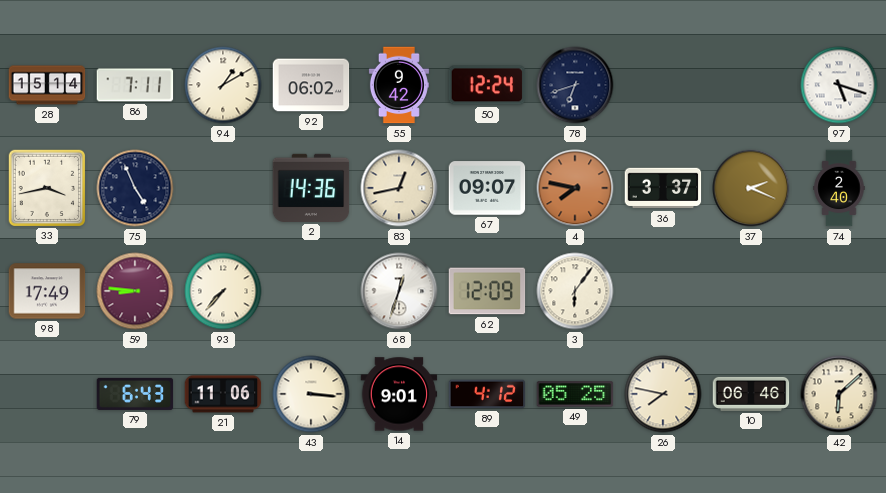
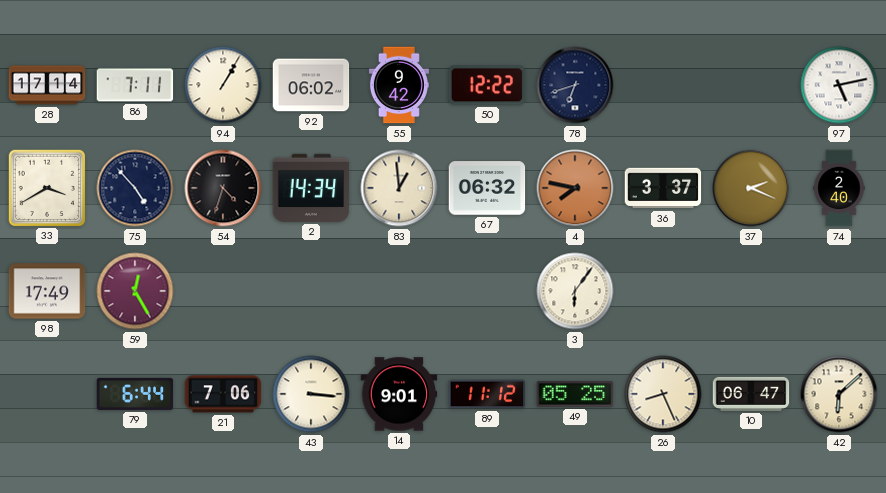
28: 15:14 -> 17:14
94: 1:10 -> 1:05
50: 12:24 -> 12:22
97: 5:18 -> 5:13
33: 3:43 -> 3:40
75: 4:56 -> 4:53
54: none -> 4:33
2: 14:36 -> 14:34
83: 12:43 -> 12:59
67: 09:07 -> 06:32
59: 8:46 -> 12:25
93: 7:37 -> none
68: 12:33 -> none
62: 12:09 -> none
79: 6:43 -> 6:44
21: 11:06 -> 7:06
89: 4:12 -> 11:12
26: 7:47 -> 8:26
10: 06:46 -> 06:47
